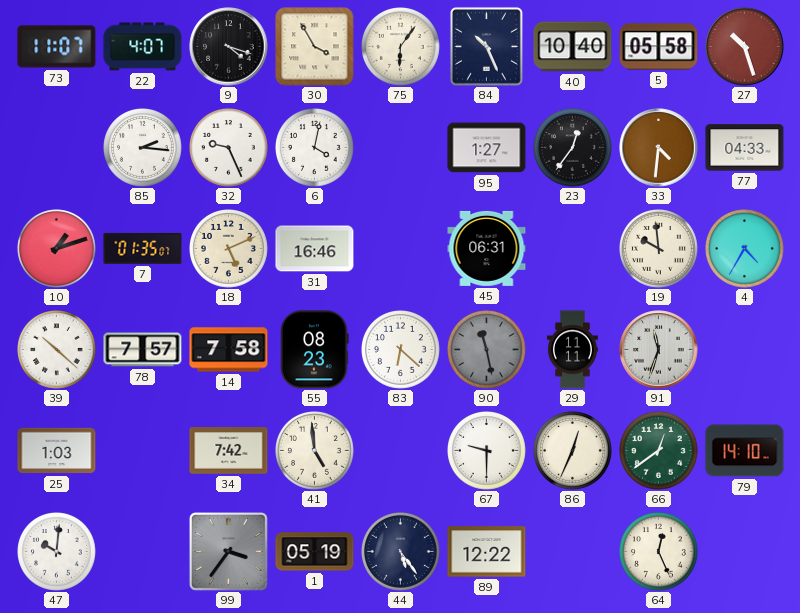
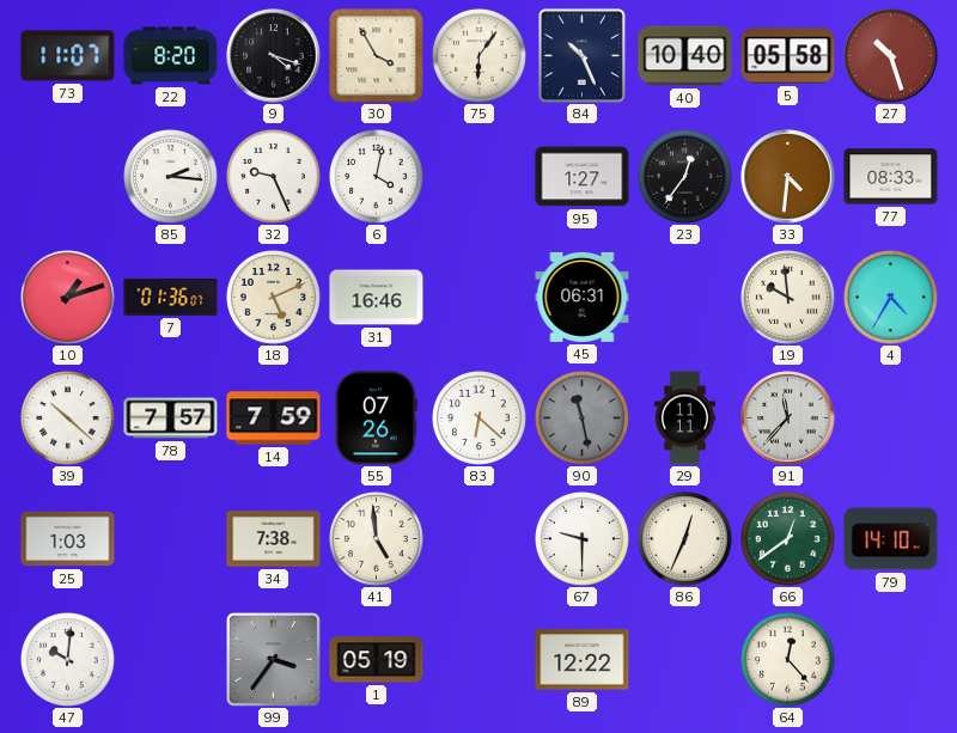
22: 4:07 -> 8:20
77: 04:33 -> 08:33
7: 01:35 -> 01:36
14: 7:58 -> 7:59
55: 08:23 -> 07:26
91: 11:33 -> 11:37
34: 7:42 -> 7:38
44: 5:24 -> none
64: 12:26 -> 12:23
